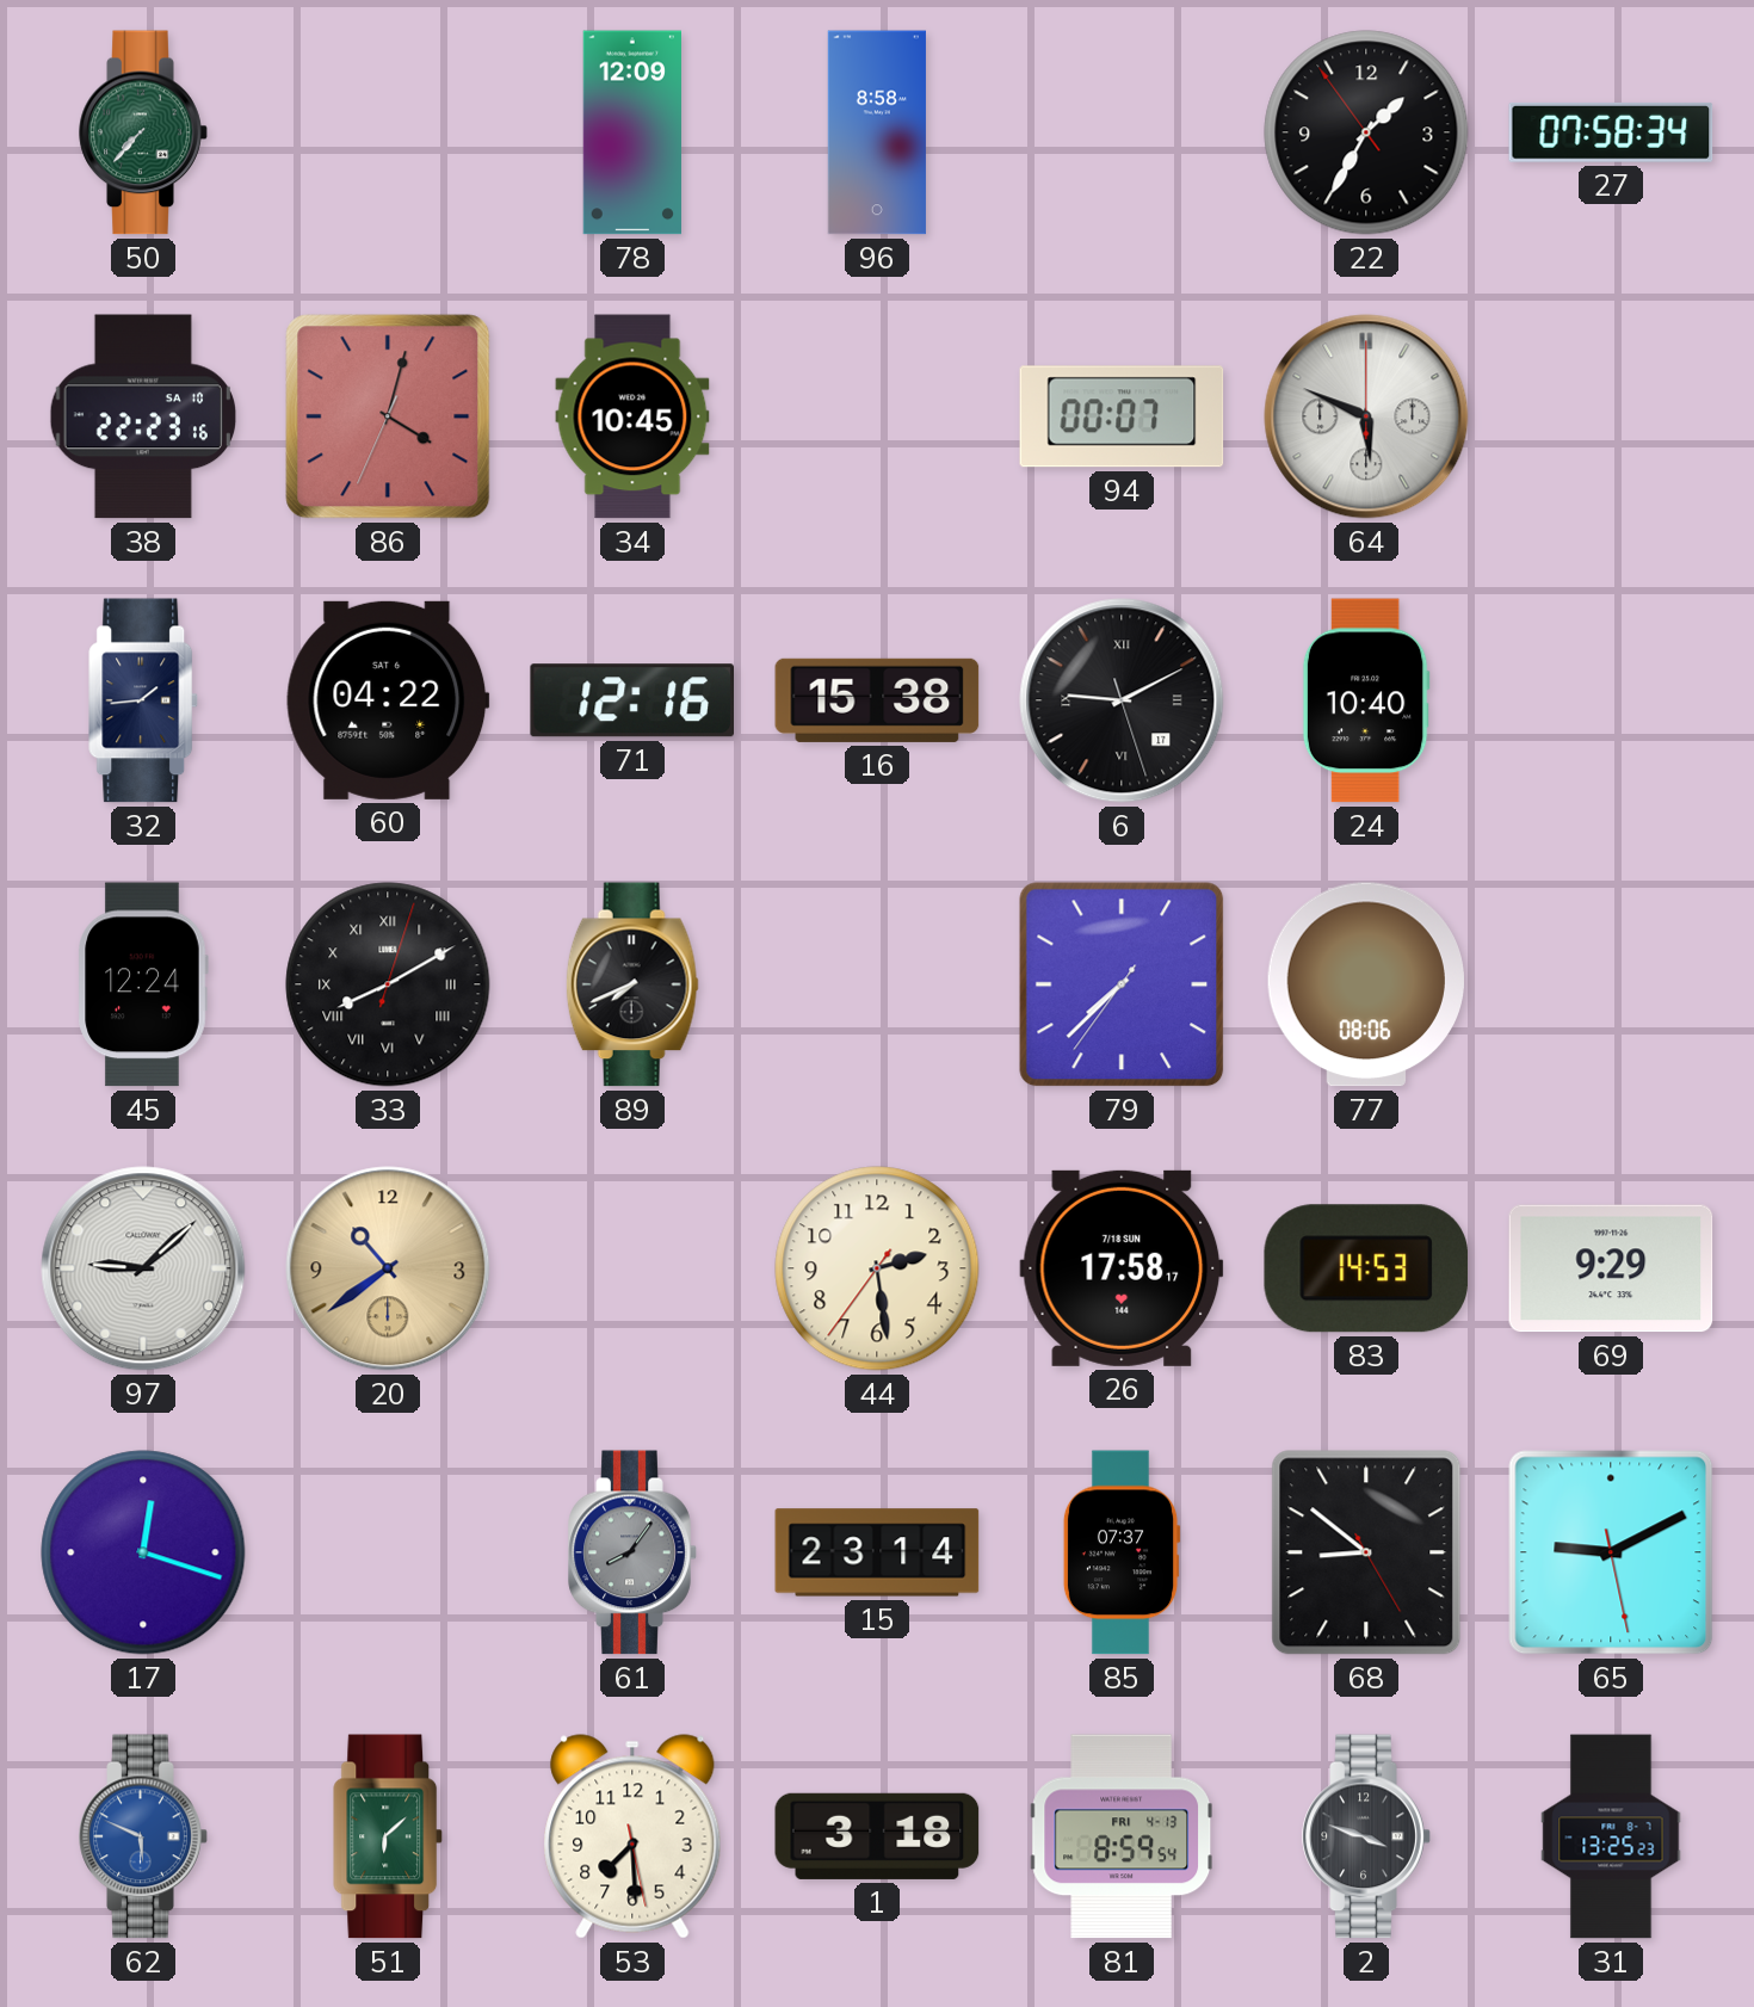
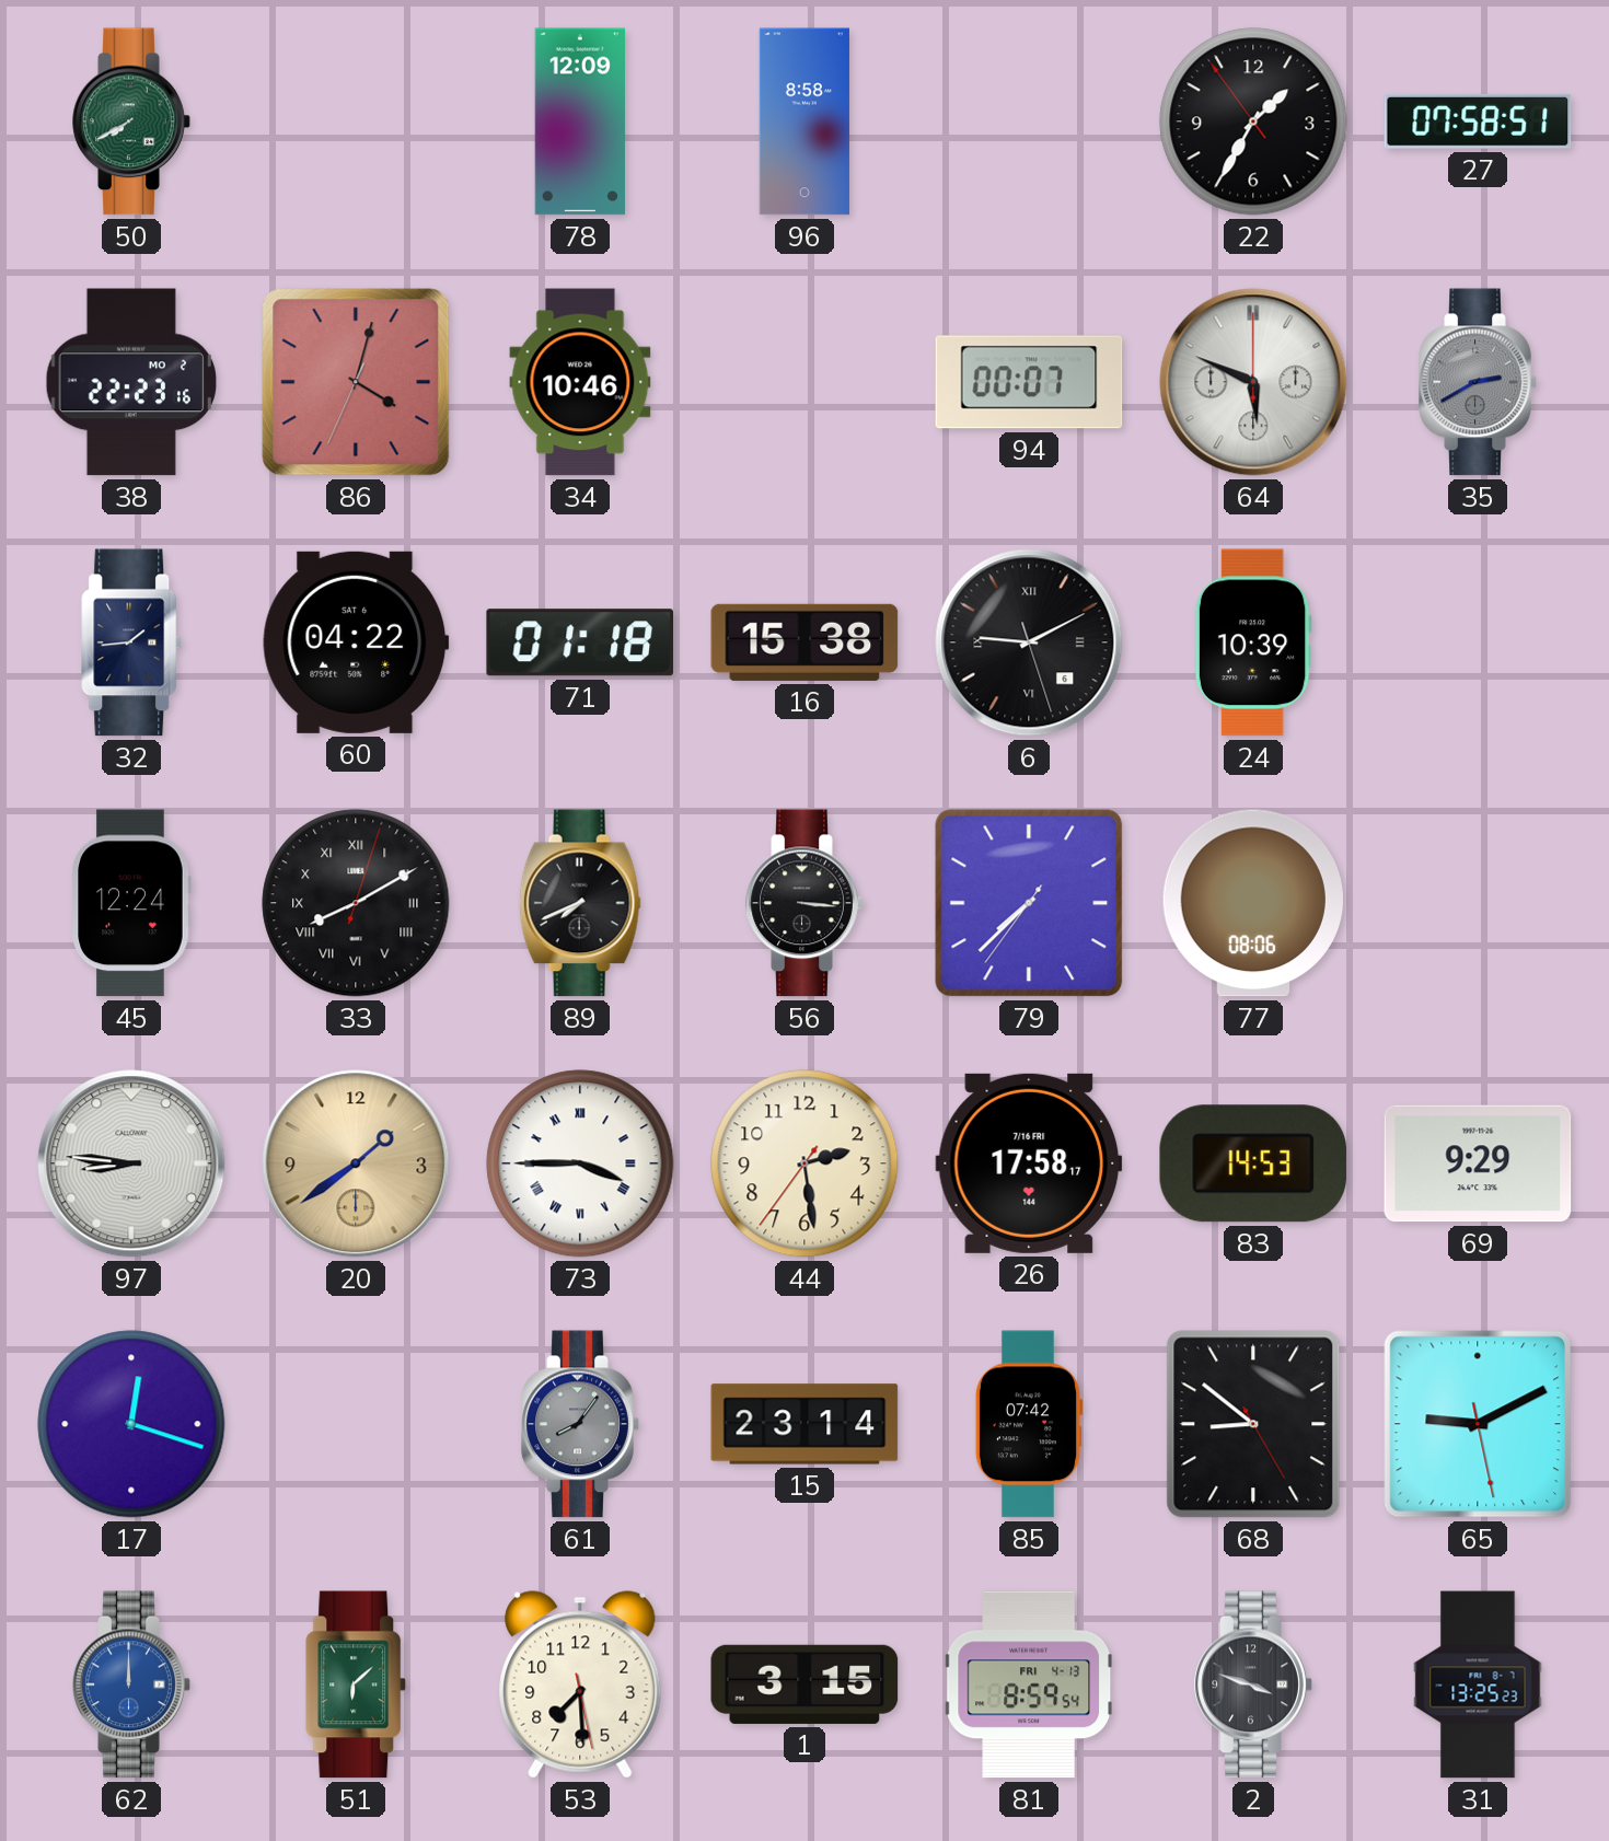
50: 7:37 -> 7:40
27: 07:58:34 -> 07:58:51
38 date: SA 10 -> MO 2
34: 10:45 -> 10:46
35: none -> 2:40
71: 12:16 -> 01:18
6 date: 17 -> 6
24: 10:40 -> 10:39
56: none -> 3:16
97: 9:08 -> 8:46
20: 10:39 -> 1:39
73: none -> 3:45
26 date: 7/18 SUN -> 7/16 FRI
85: 07:37 -> 07:42
62: 5:49 -> 12:00
1: 3:18 -> 3:15
